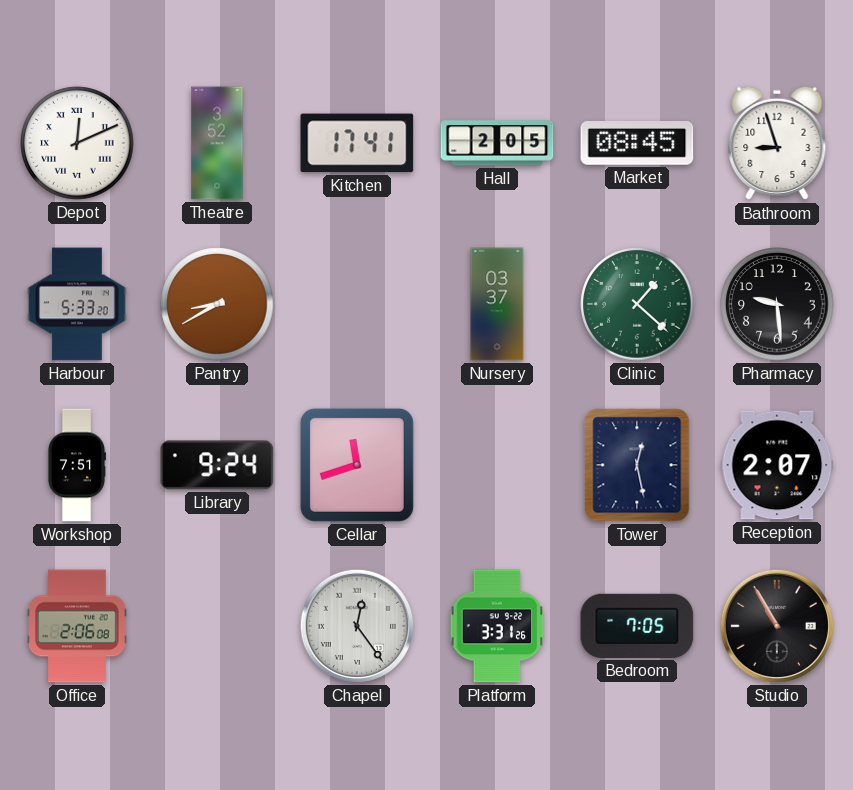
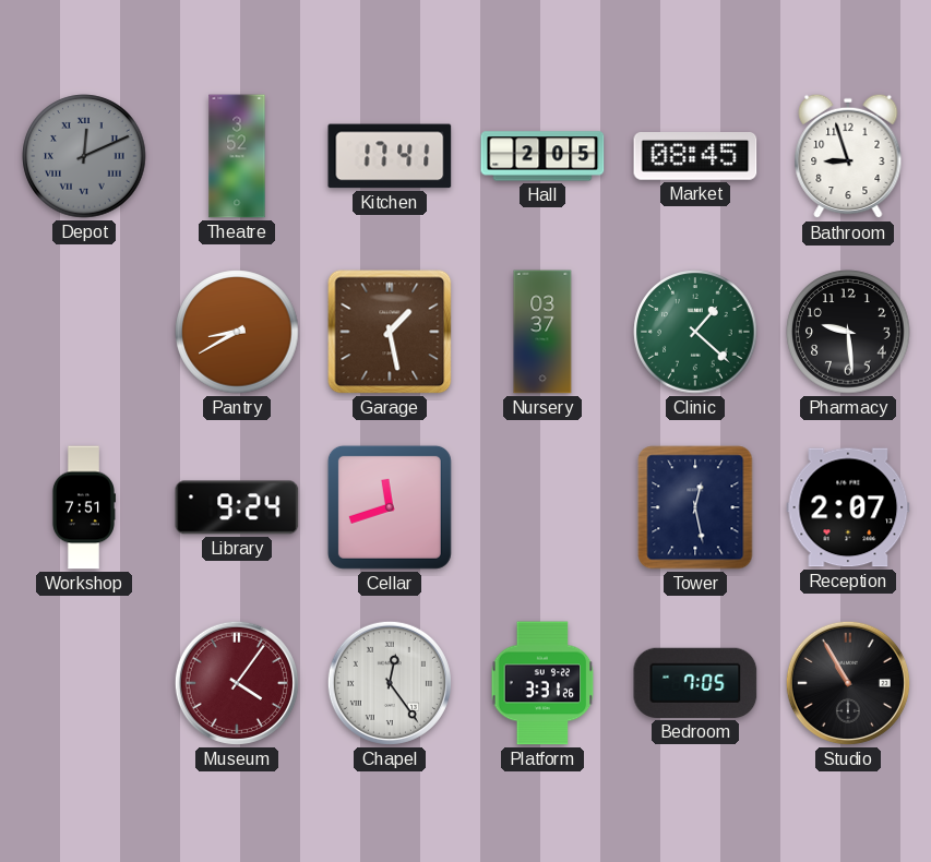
Depot dial: white -> grey
Harbour: 5:33 -> none
Garage: none -> 1:28
Office: 2:06 -> none
Museum: none -> 4:06
